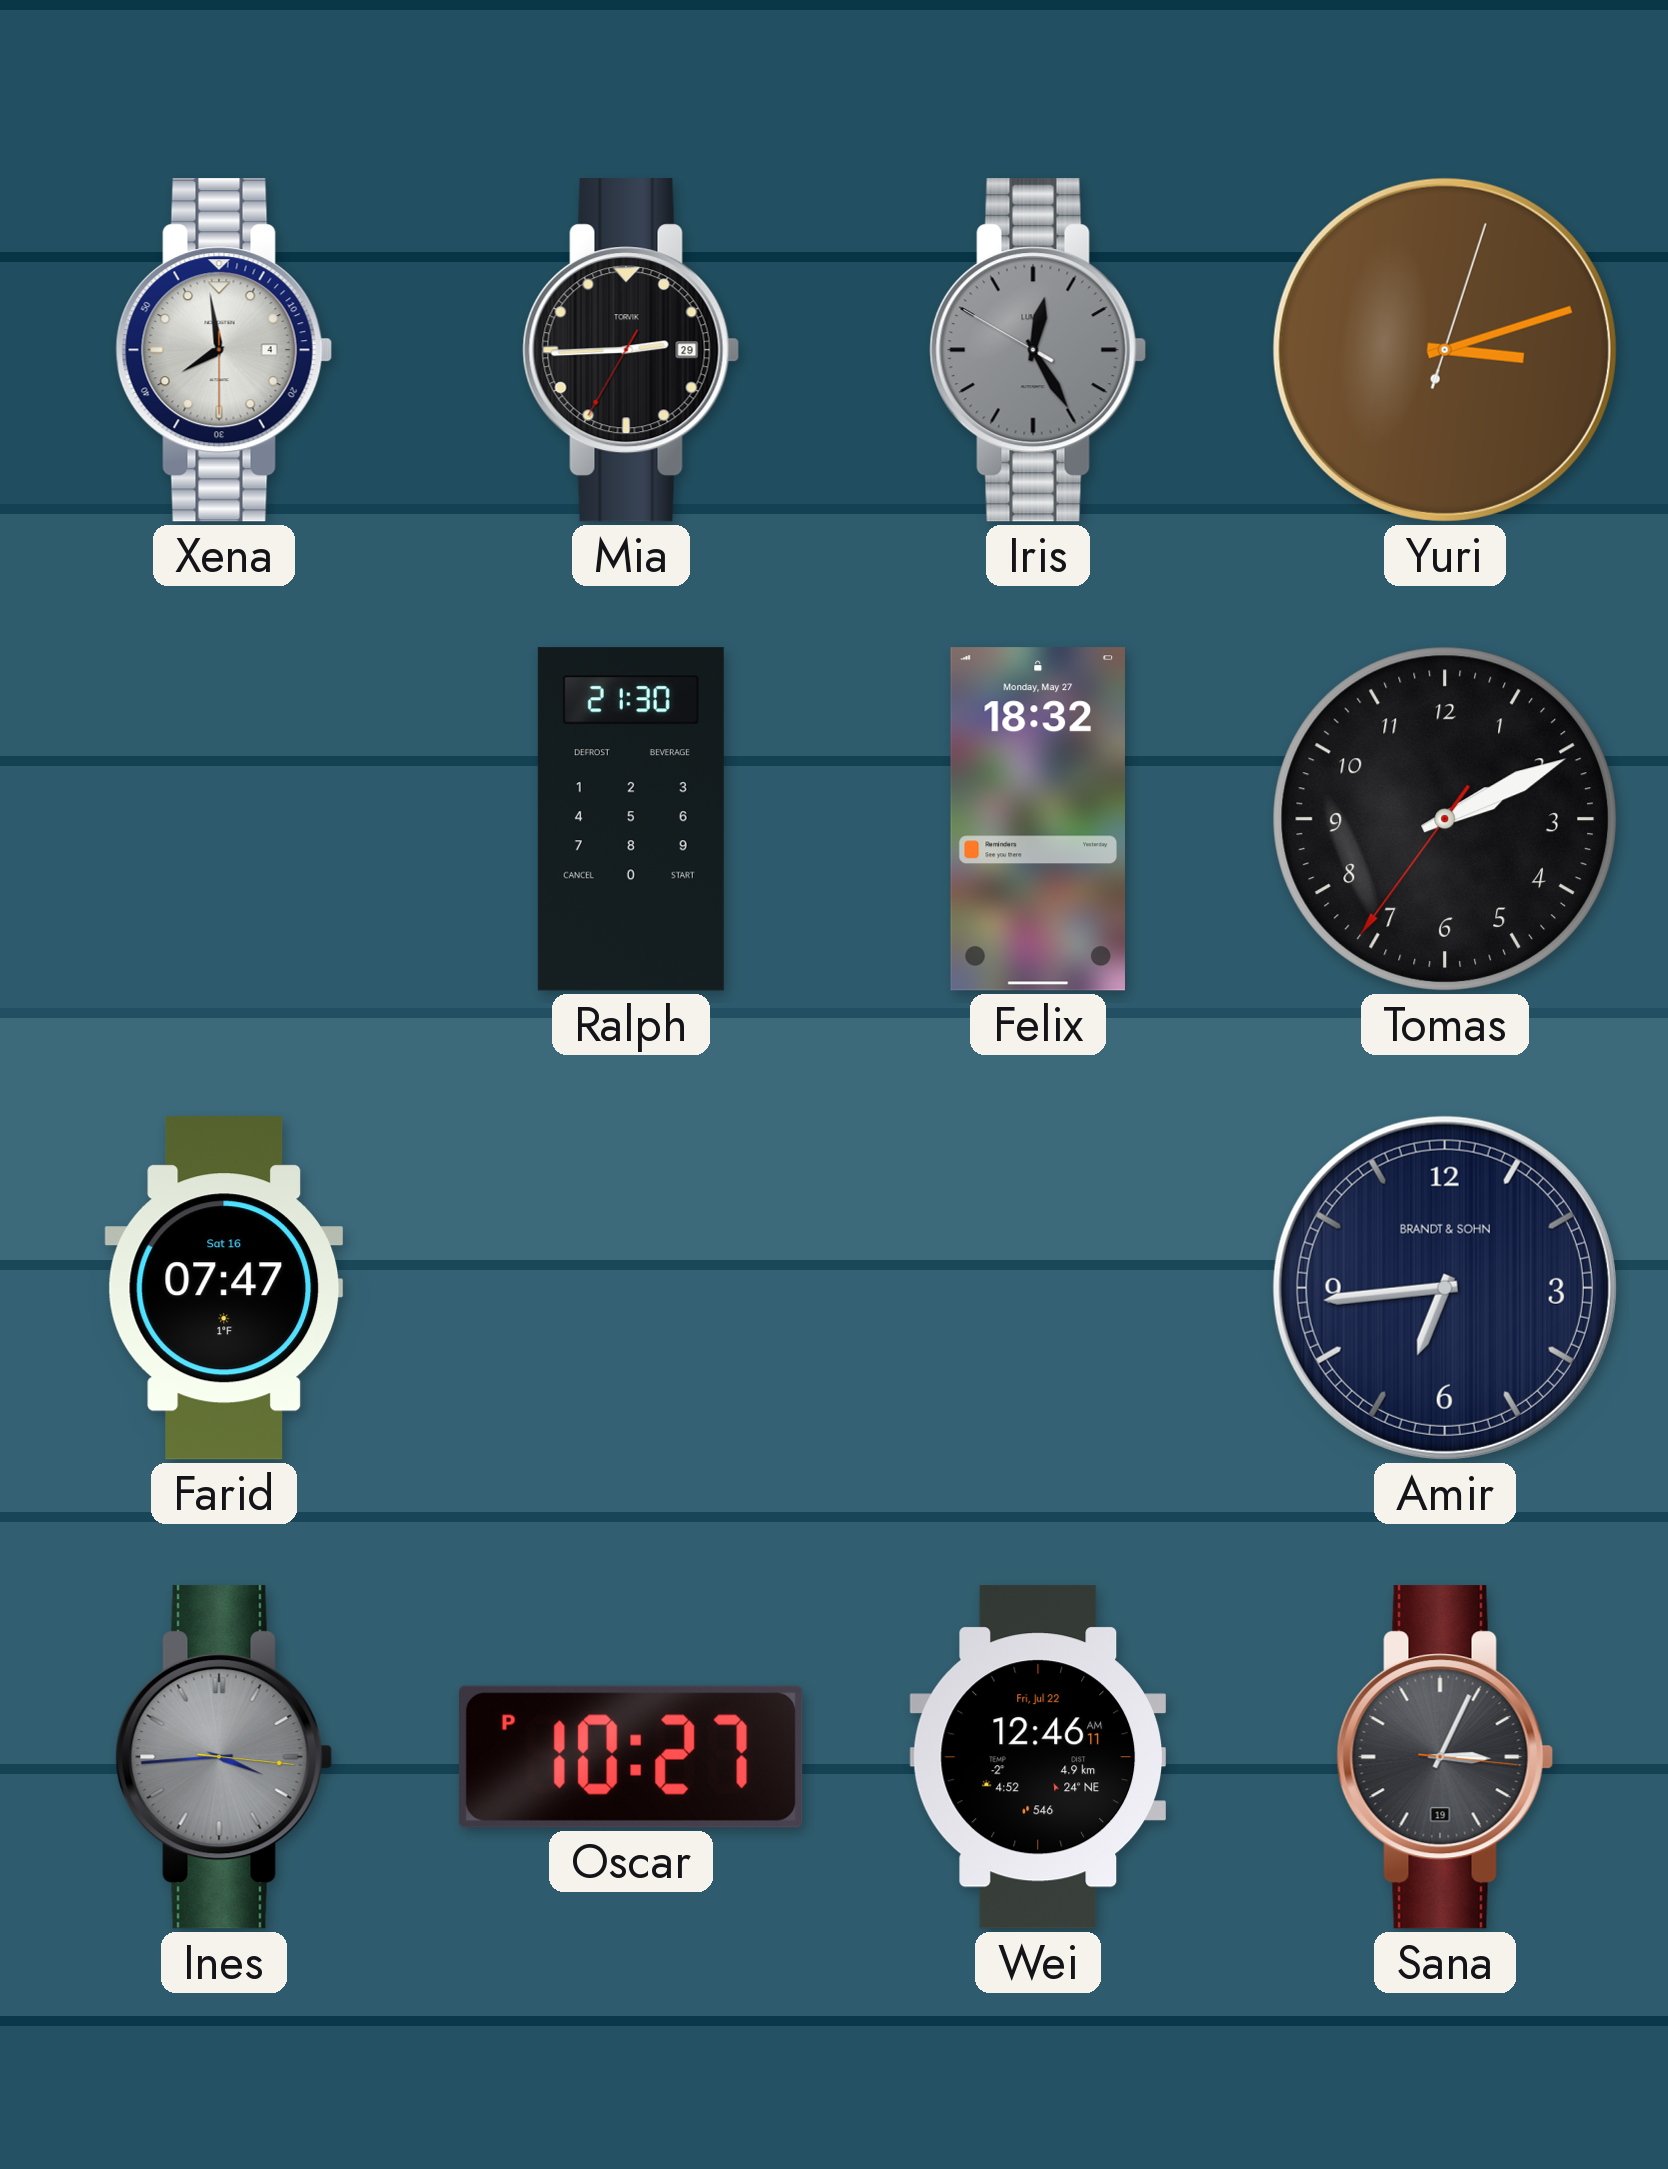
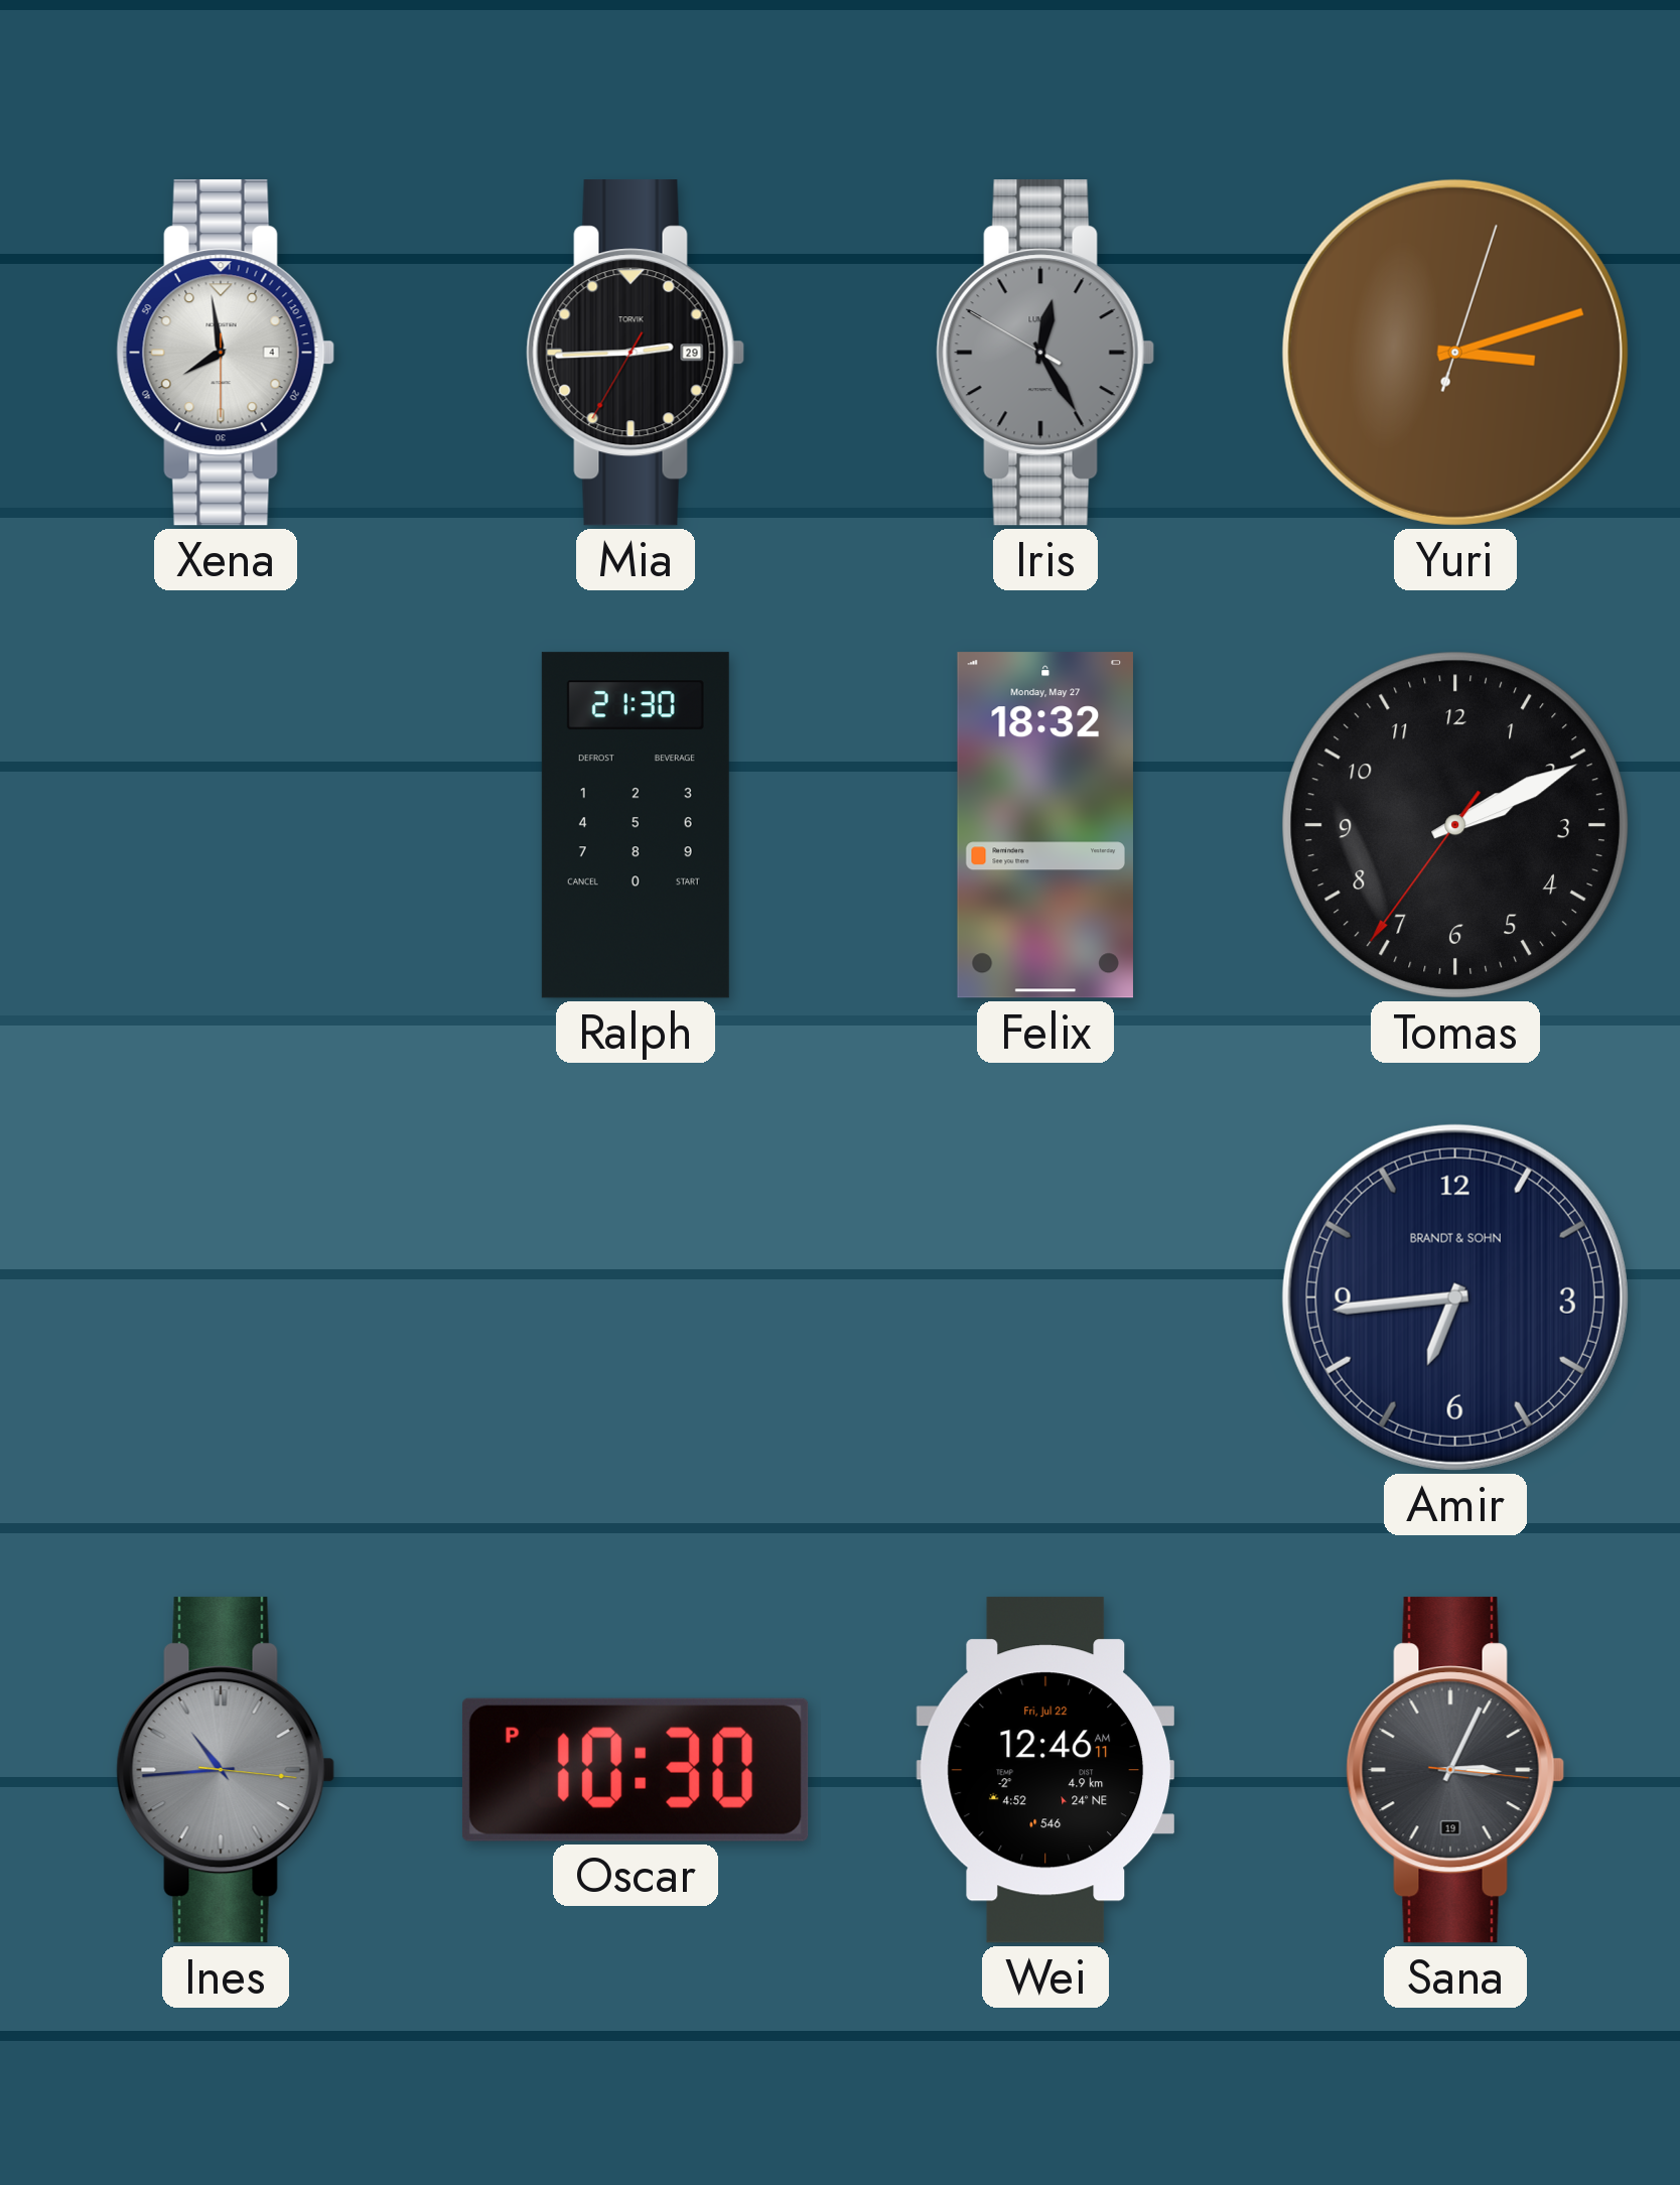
Farid: 07:47 -> none
Ines: 3:44 -> 10:44
Oscar: 10:27 -> 10:30
